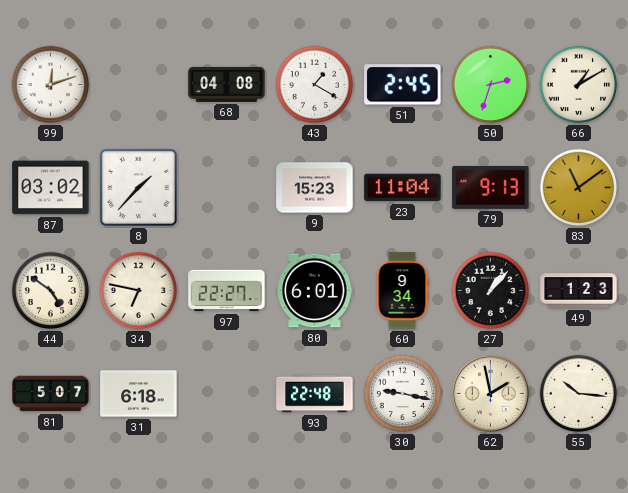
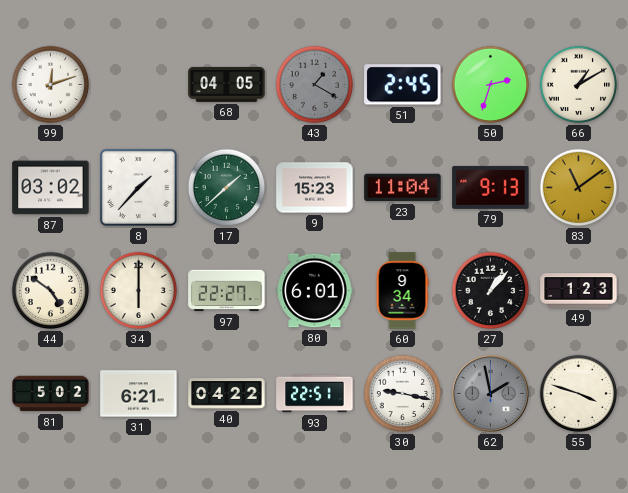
68: 04:08 -> 04:05
43 dial: white -> grey
17: none -> 1:38
34: 6:47 -> 6:00
81: 5:07 -> 5:02
31: 6:18 -> 6:21
40: none -> 04:22
93: 22:48 -> 22:51
62 dial: cream -> grey
55: 10:16 -> 3:48
